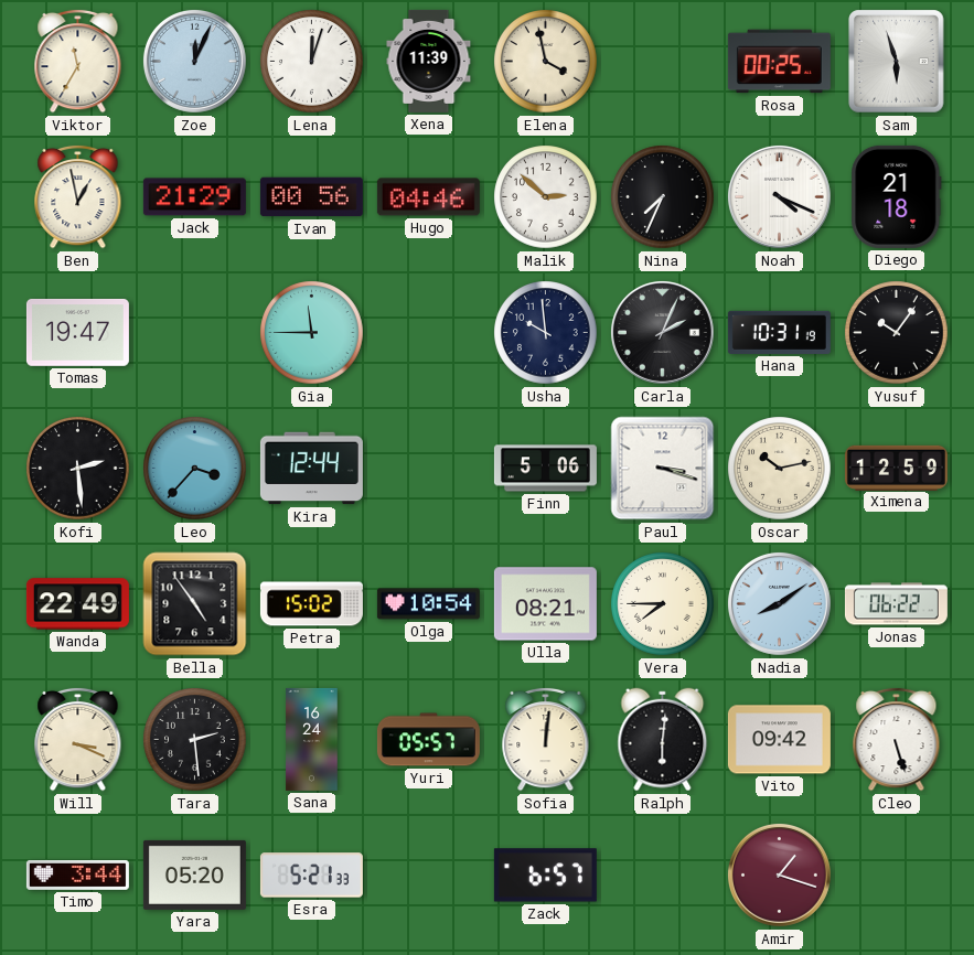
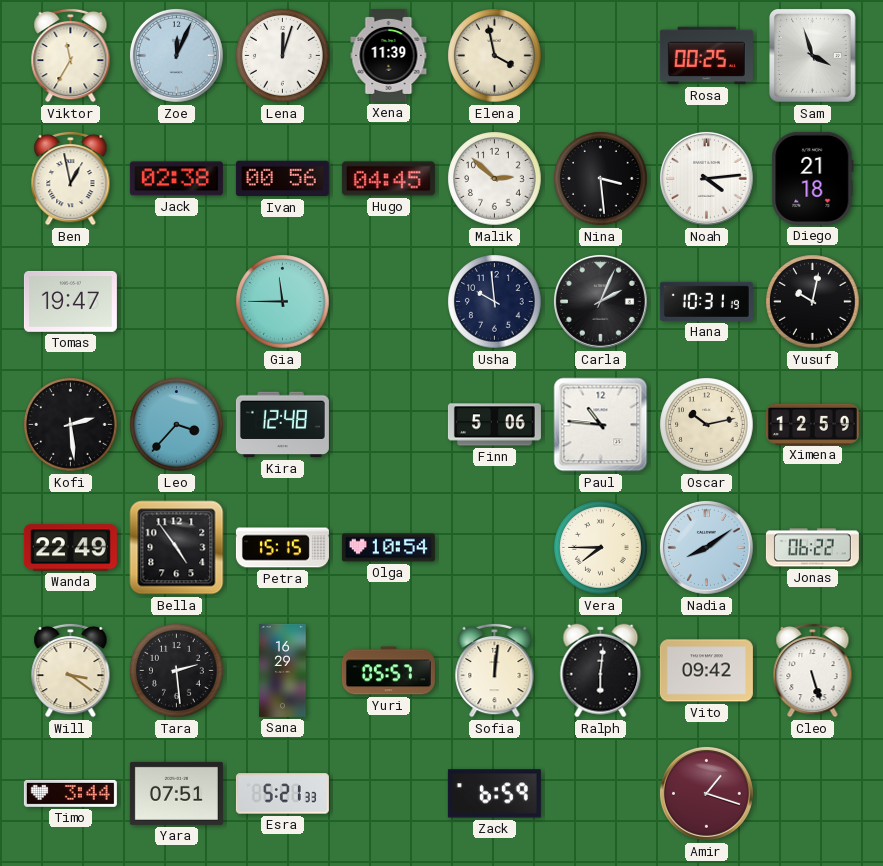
Sam: 5:57 -> 3:57
Jack: 21:29 -> 02:38
Hugo: 04:46 -> 04:45
Nina: 7:34 -> 3:29
Noah: 4:19 -> 4:14
Yusuf: 10:06 -> 10:02
Kira: 12:44 -> 12:48
Paul: 3:18 -> 10:46
Petra: 15:02 -> 15:15
Ulla: 08:21 -> none
Will: 3:19 -> 3:21
Sana: 16:24 -> 16:29
Yara: 05:20 -> 07:51
Zack: 6:57 -> 6:59
